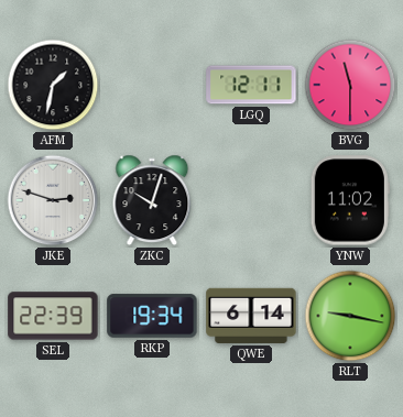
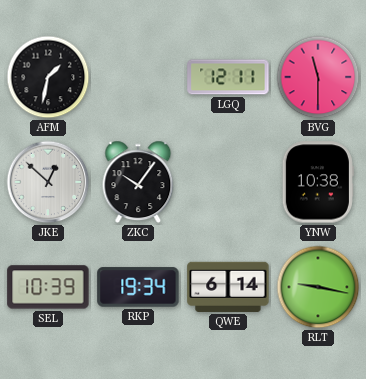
JKE: 2:48 -> 12:52
ZKC: 10:03 -> 10:06
YNW: 11:02 -> 10:38
SEL: 22:39 -> 10:39
